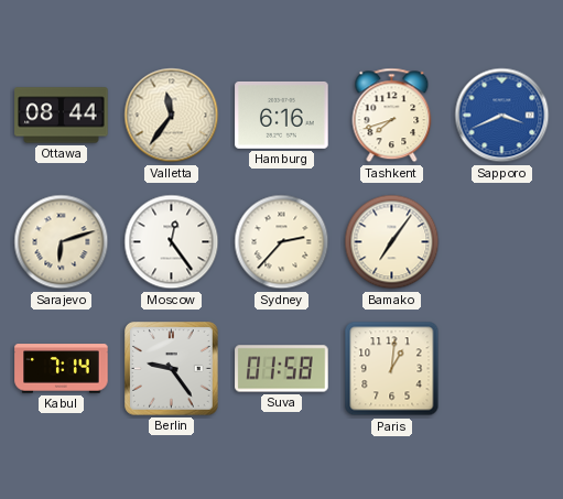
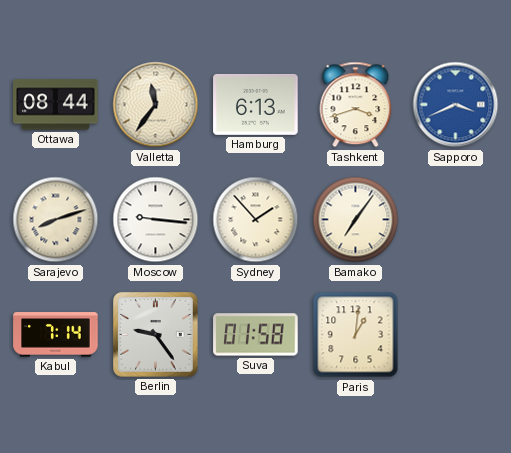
Hamburg: 6:16 -> 6:13
Tashkent: 7:42 -> 3:42
Sarajevo: 6:12 -> 8:12
Moscow: 12:24 -> 9:16
Sydney: 2:37 -> 1:53
